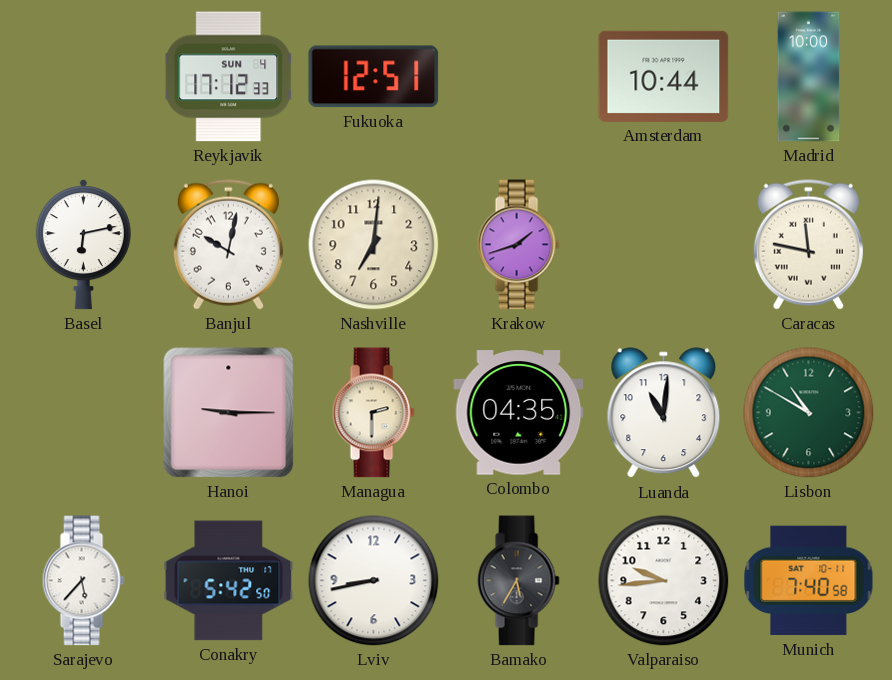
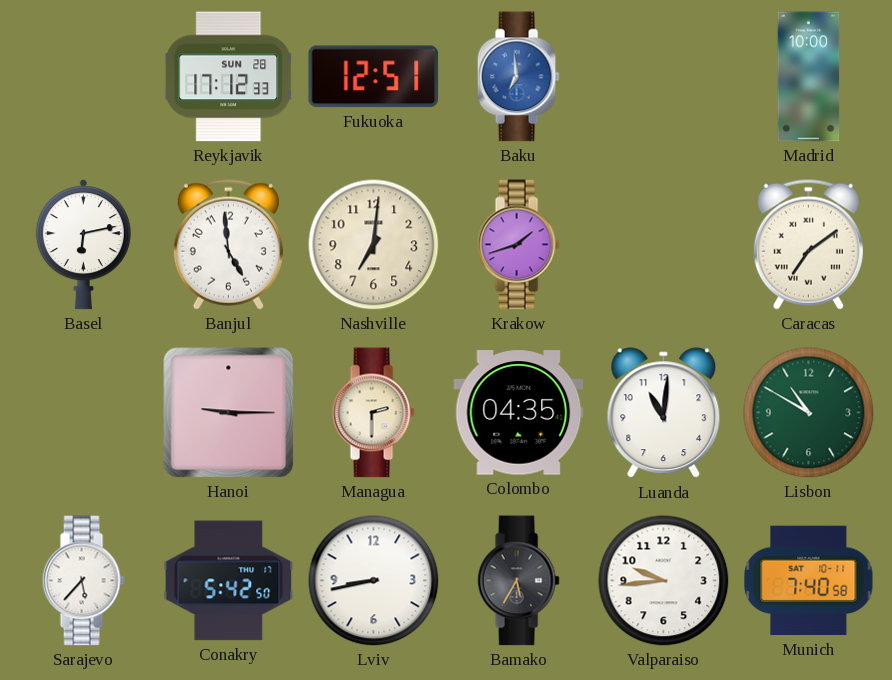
Reykjavik date: SUN 4 -> SUN 28
Baku: none -> 6:59
Amsterdam: 10:44 -> none
Banjul: 10:02 -> 4:59
Caracas: 11:47 -> 7:09
